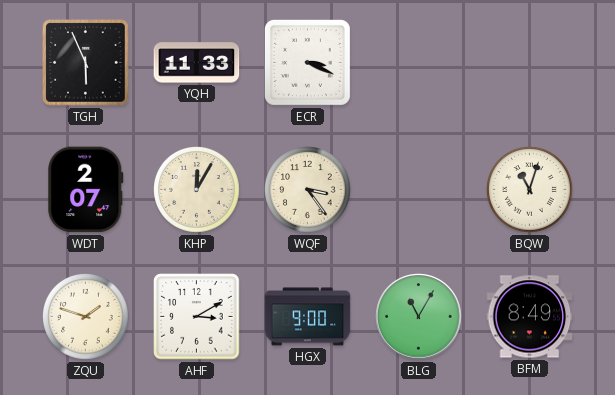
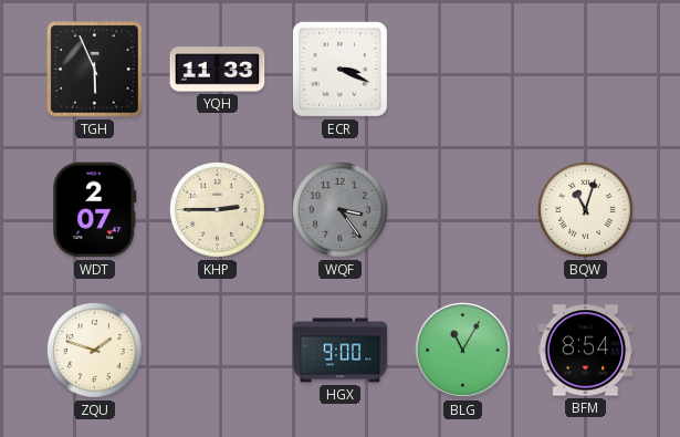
KHP: 12:05 -> 2:45
WQF dial: cream -> grey
AHF: 3:10 -> none
BFM: 8:49 -> 8:54
